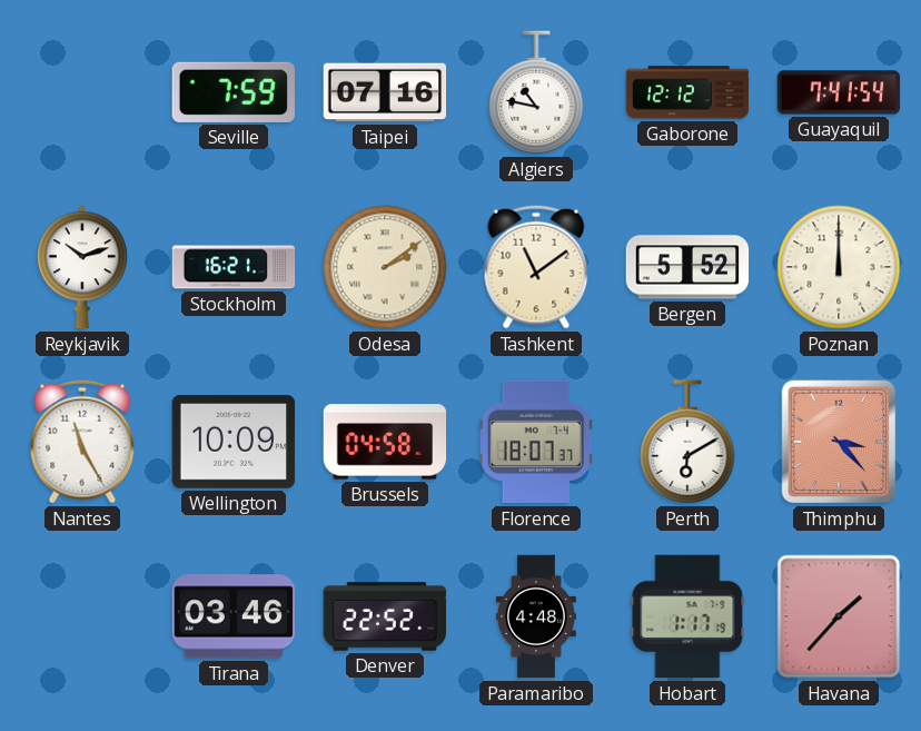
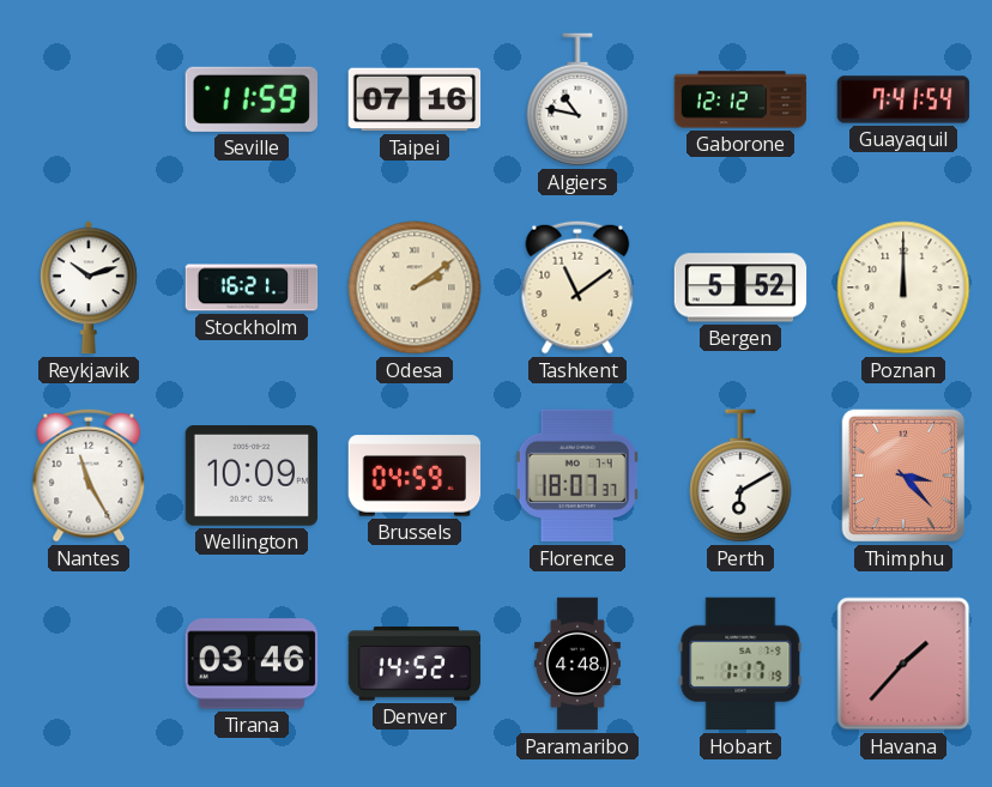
Seville: 7:59 -> 11:59
Brussels: 04:58 -> 04:59
Denver: 22:52 -> 14:52
